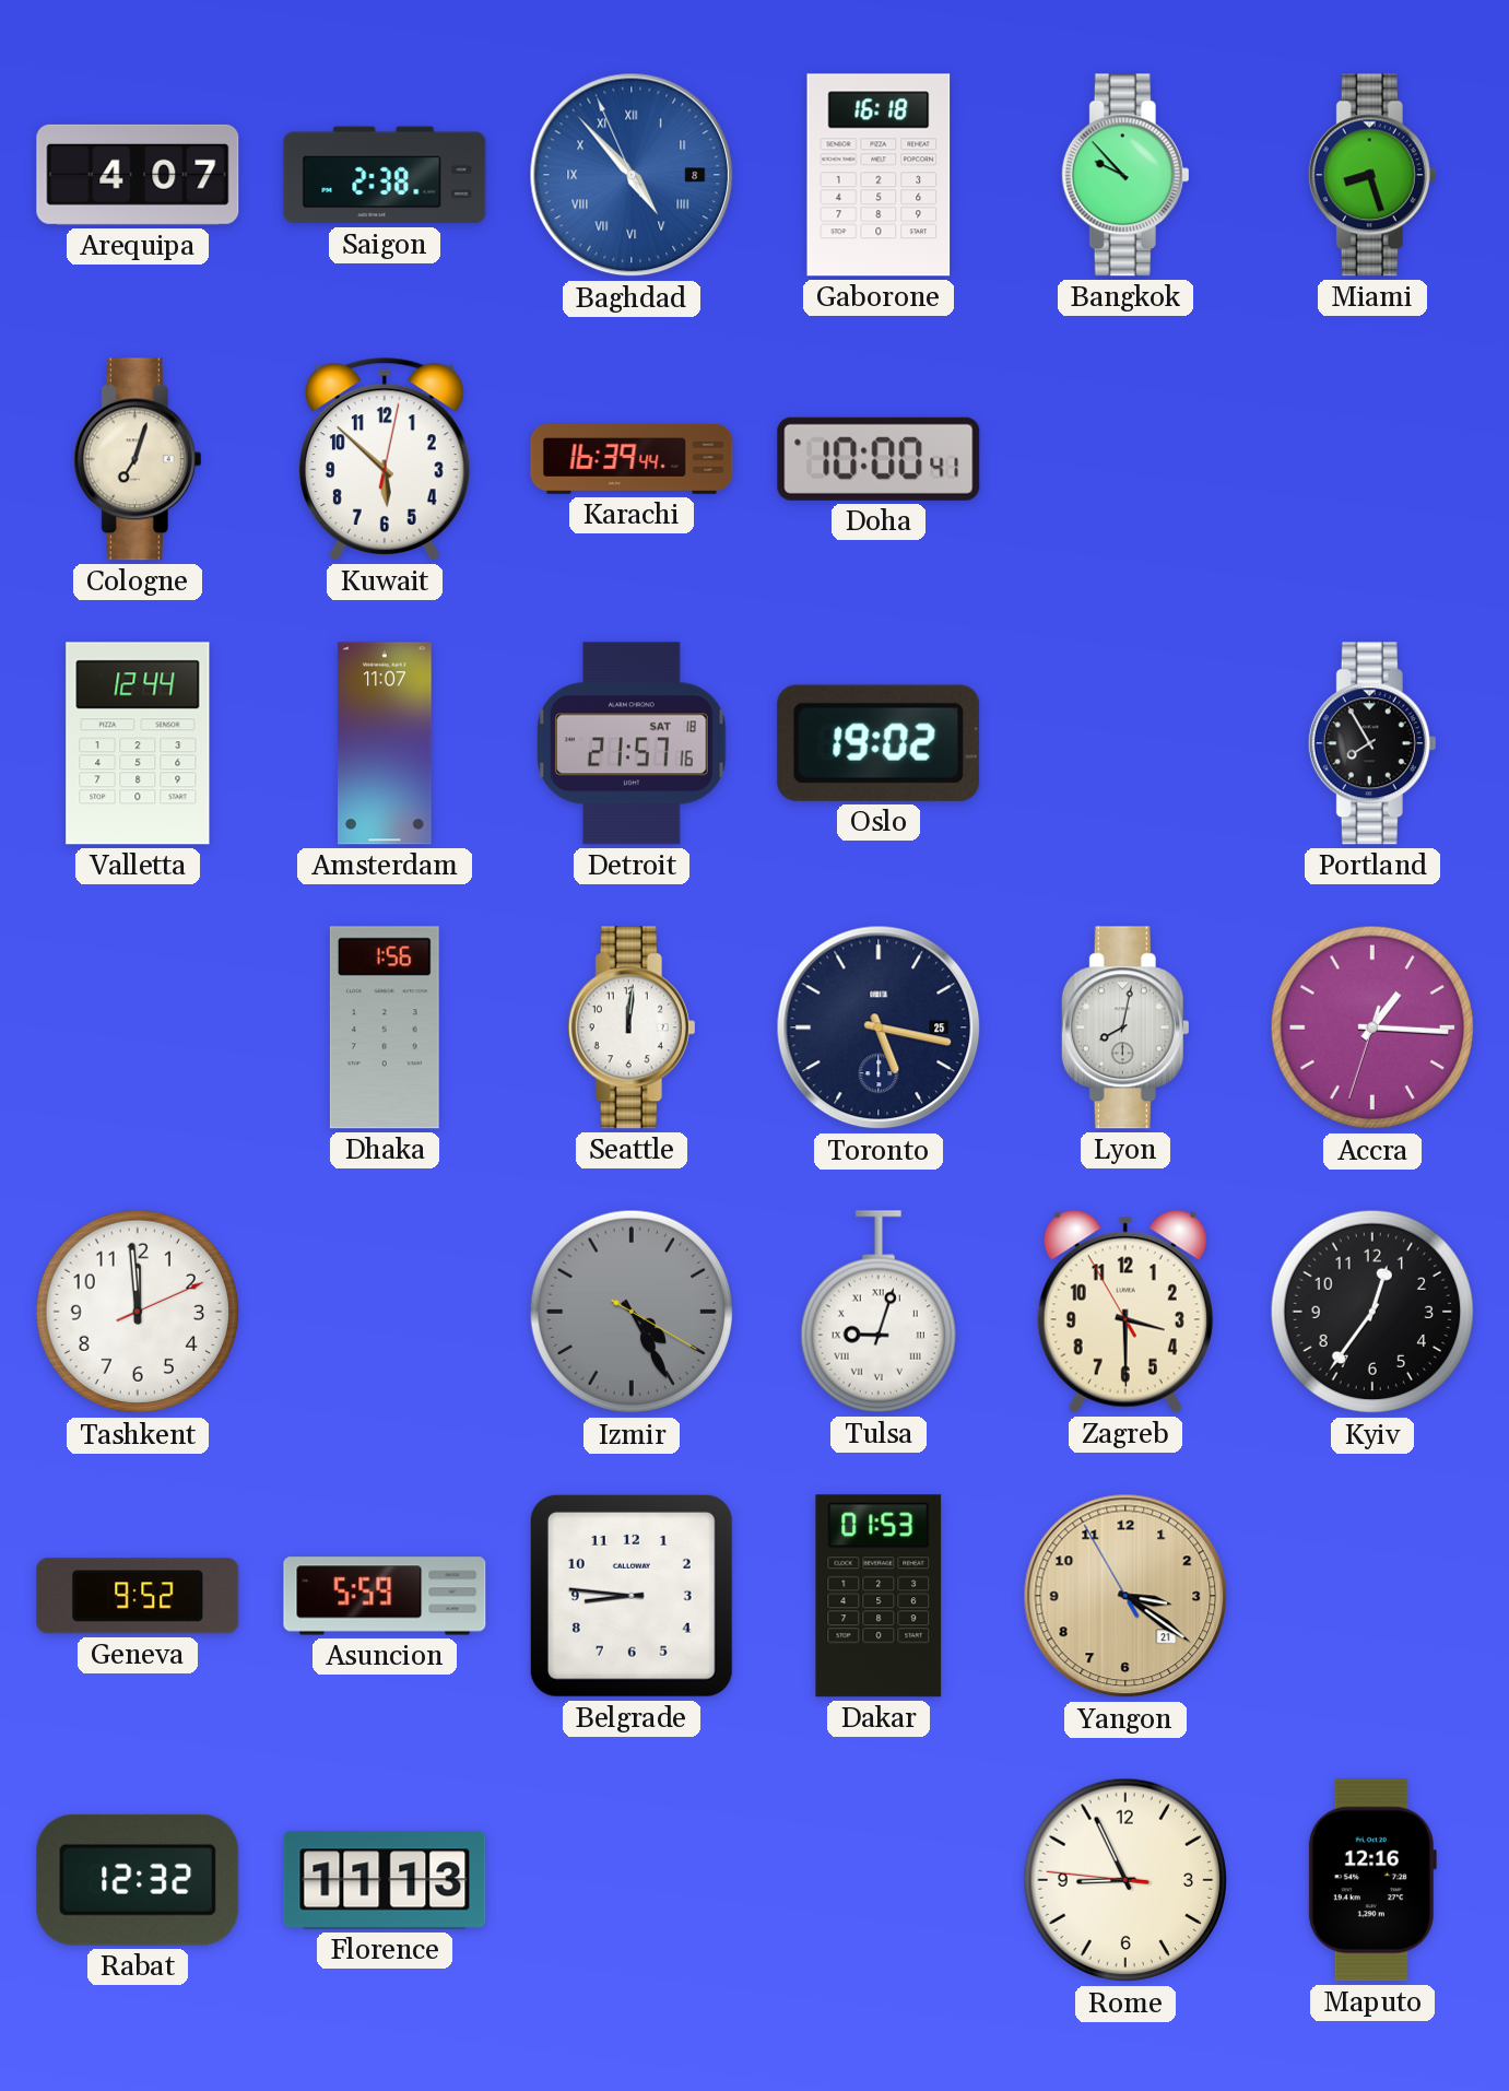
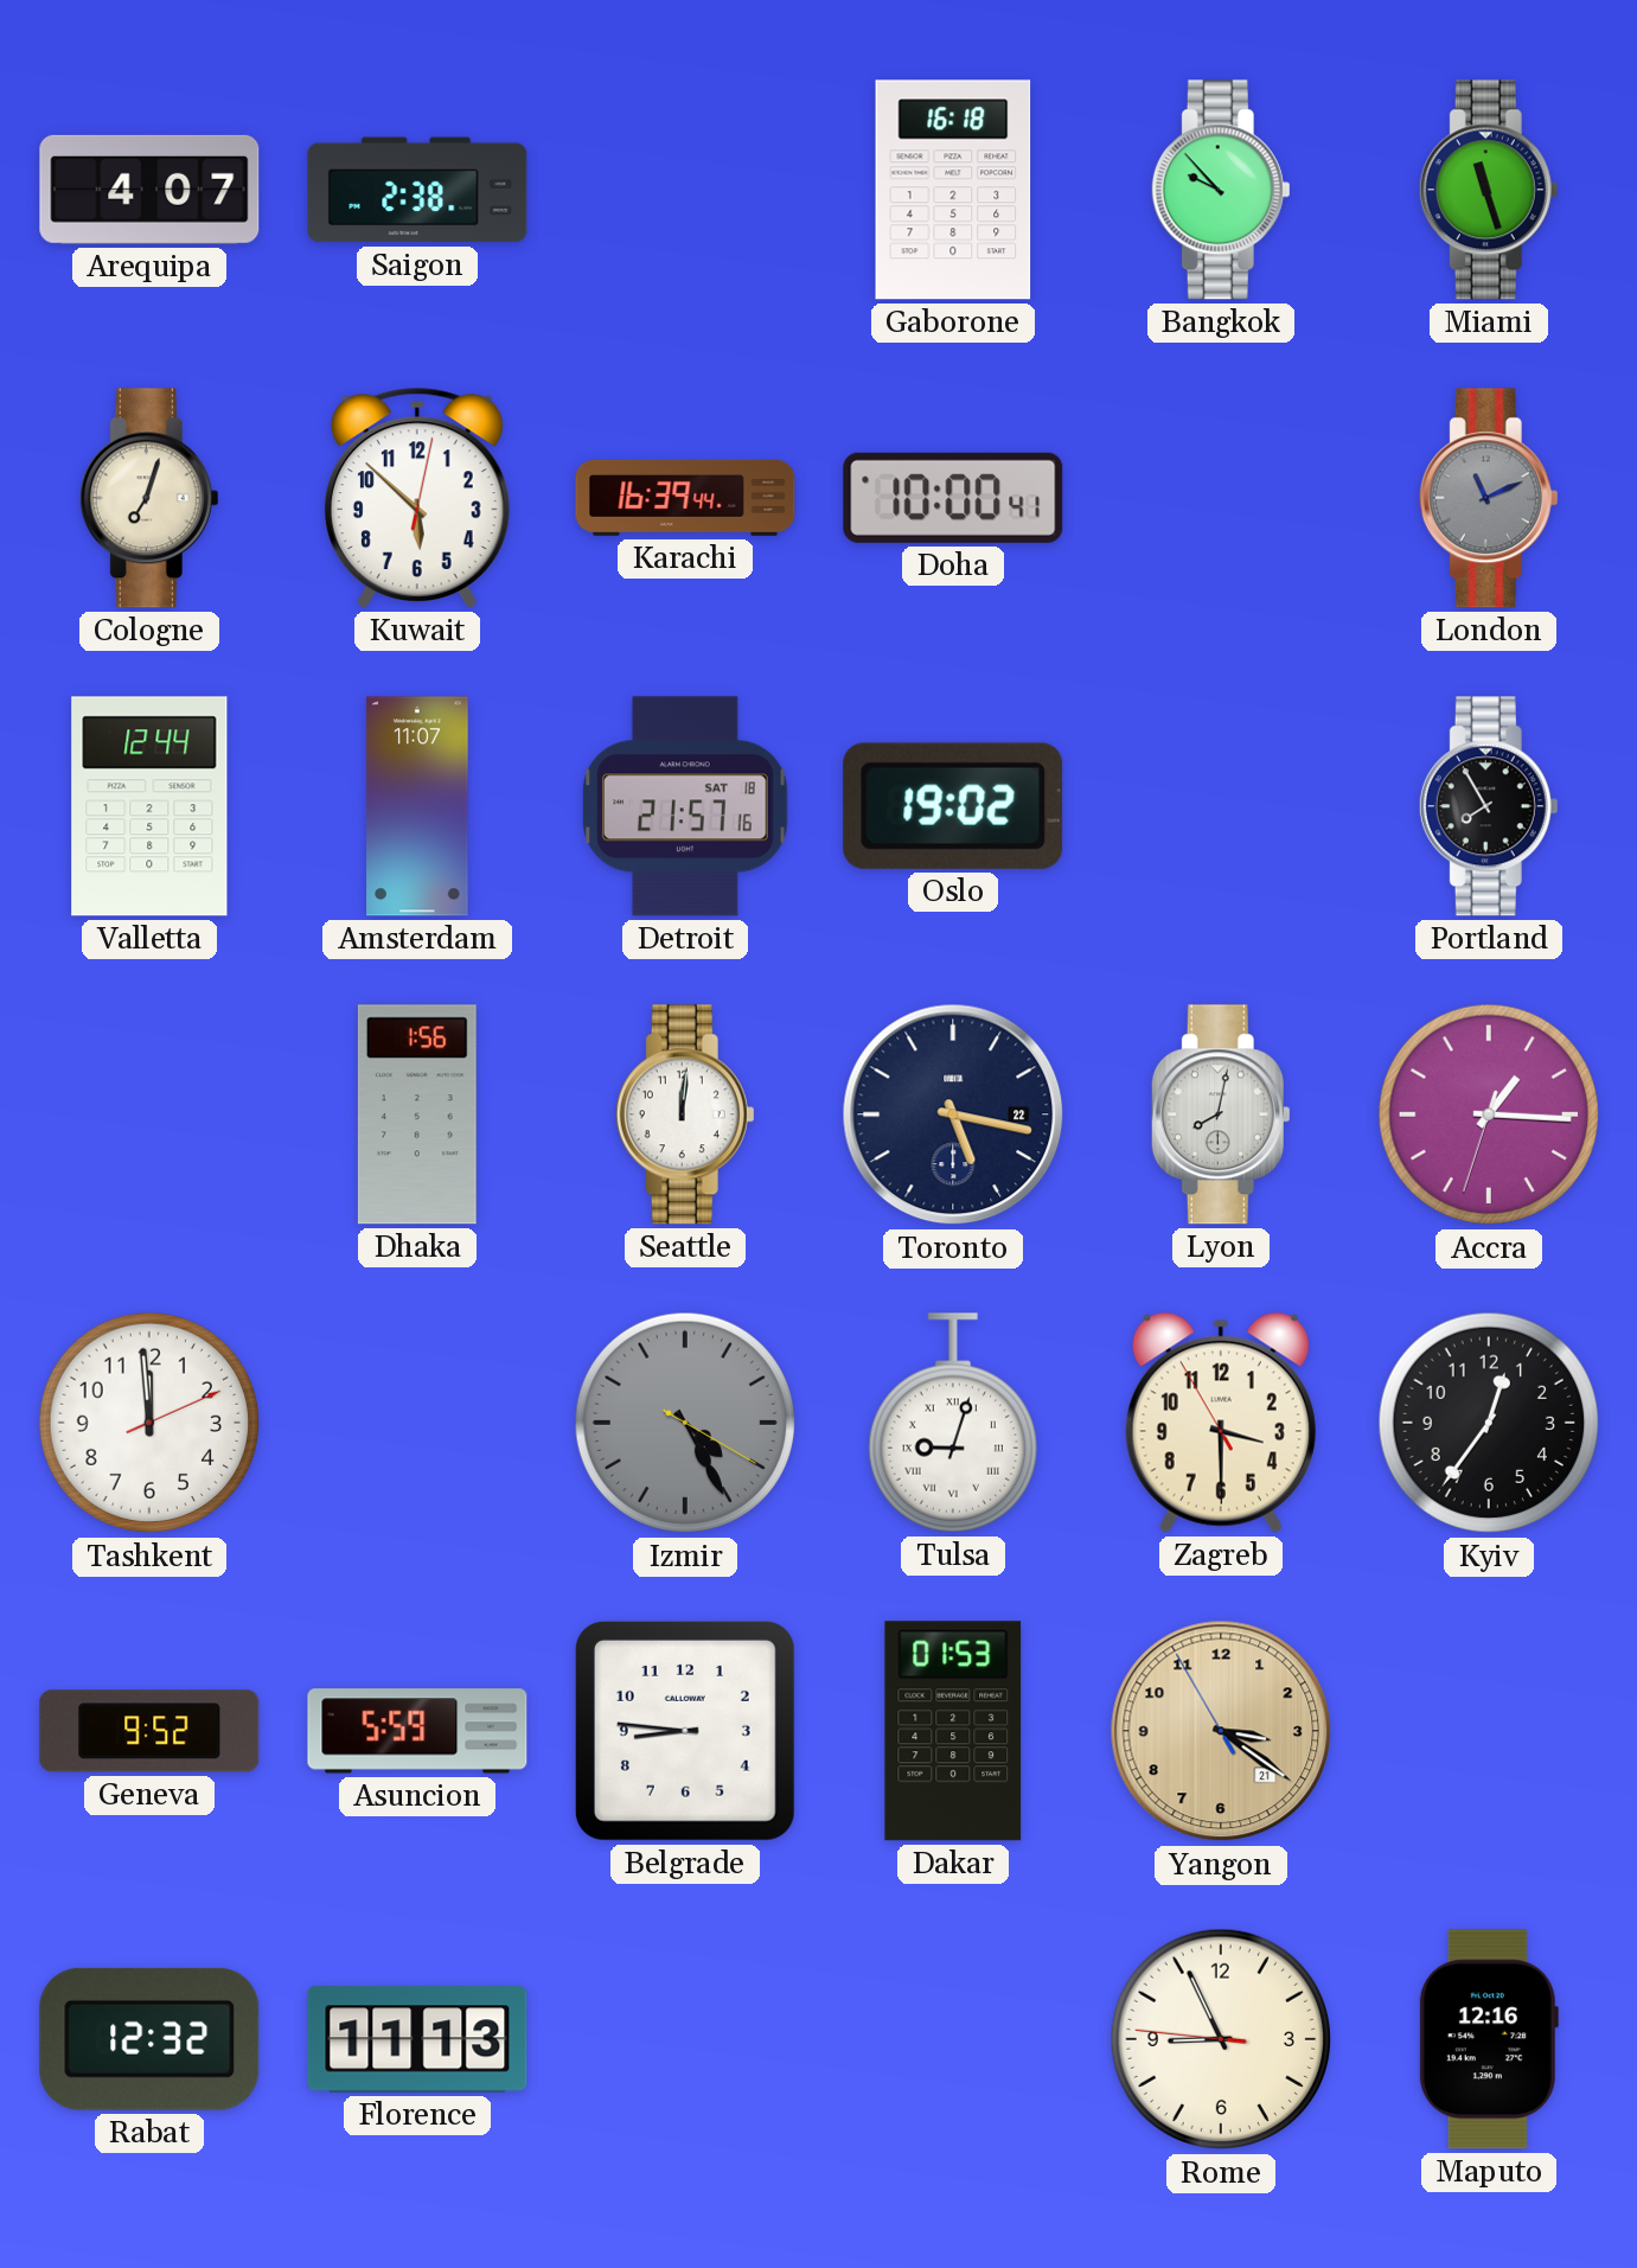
Baghdad: 4:52 -> none
Miami: 8:27 -> 11:27
London: none -> 11:11
Toronto date: 25 -> 22
